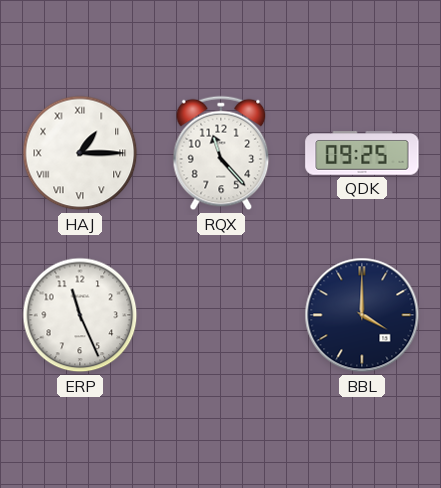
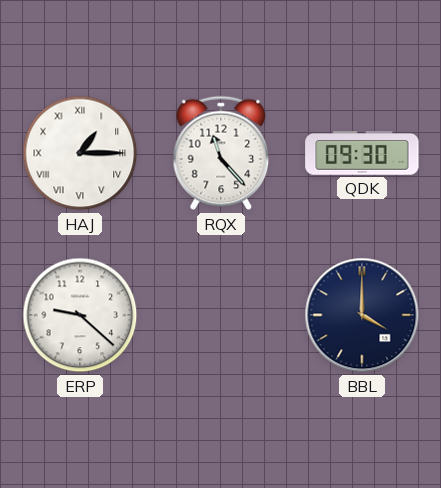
QDK: 09:25 -> 09:30
ERP: 11:26 -> 9:22
